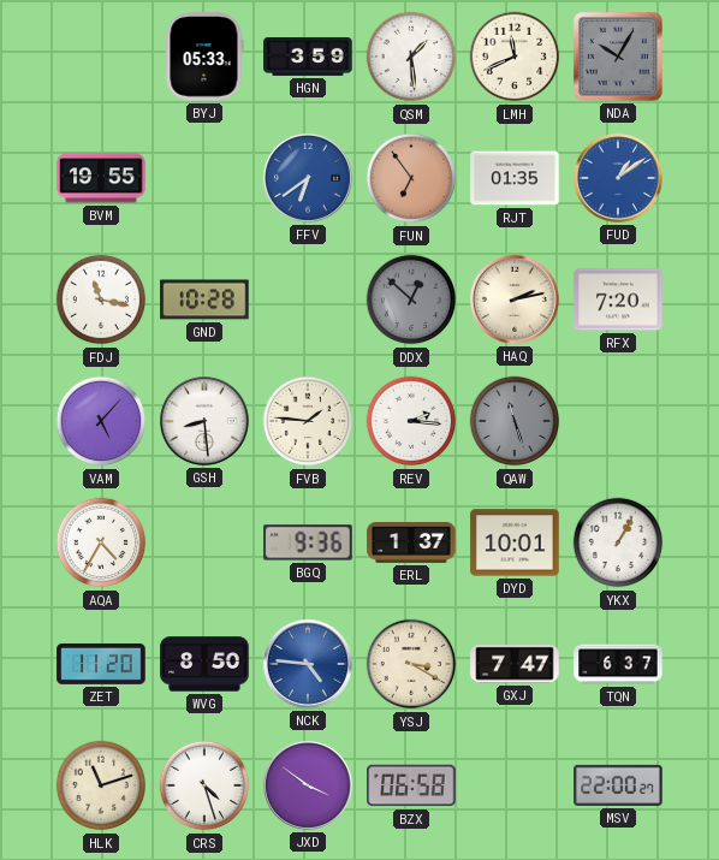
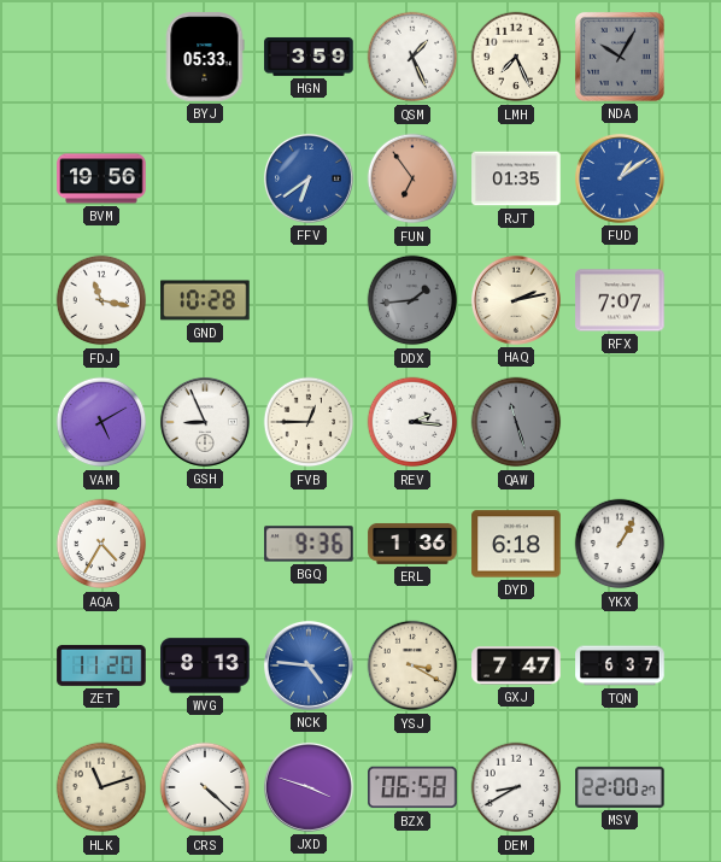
QSM: 1:29 -> 1:26
LMH: 11:41 -> 7:26
BVM: 19:55 -> 19:56
DDX: 12:52 -> 1:44
RFX: 7:20 -> 7:07
VAM: 5:07 -> 5:10
GSH: 8:29 -> 8:56
FVB: 1:46 -> 12:45
ERL: 1:37 -> 1:36
DYD: 10:01 -> 6:18
WVG: 8:50 -> 8:13
CRS: 4:27 -> 4:22
JXD: 3:51 -> 3:48
DEM: none -> 8:40
